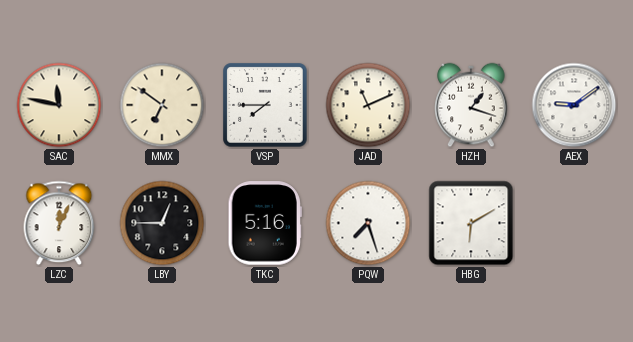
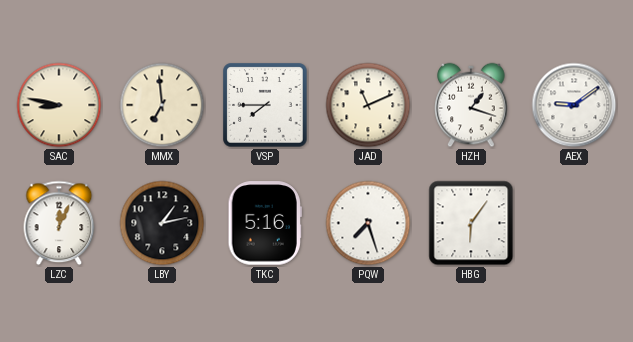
SAC: 11:47 -> 8:47
MMX: 6:51 -> 6:59
LBY: 12:45 -> 1:13
HBG: 6:10 -> 6:06
